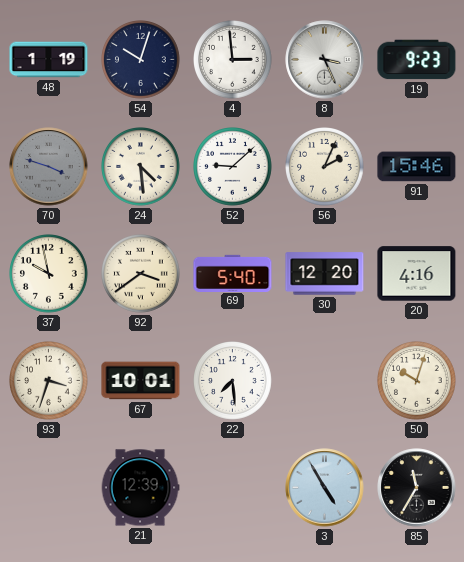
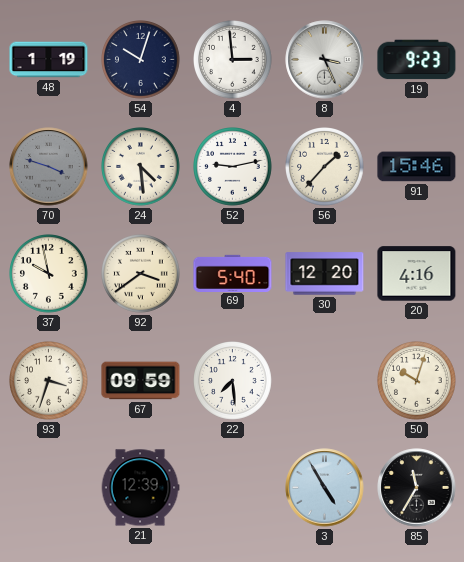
52: 9:08 -> 9:13
56: 2:04 -> 1:37
67: 10:01 -> 09:59
